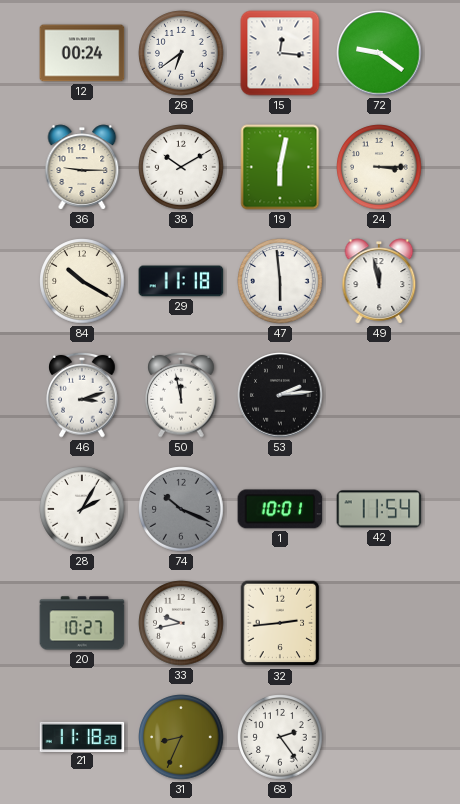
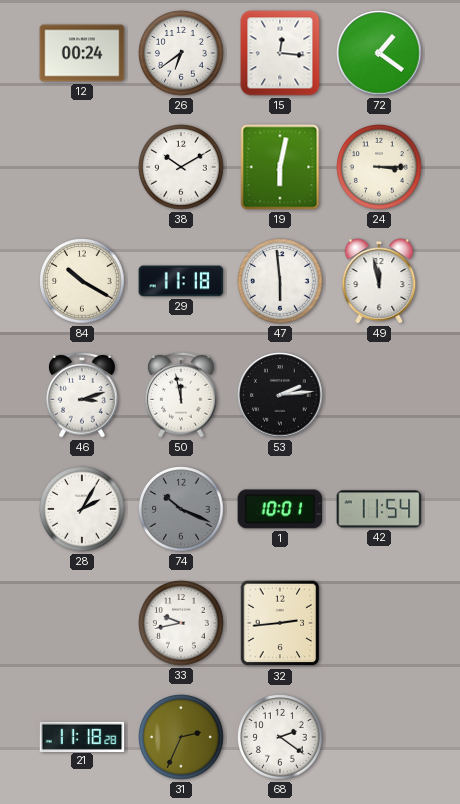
72: 9:21 -> 1:21
36: 9:15 -> none
20: 10:27 -> none
31: 8:34 -> 2:34
68: 2:24 -> 2:21
